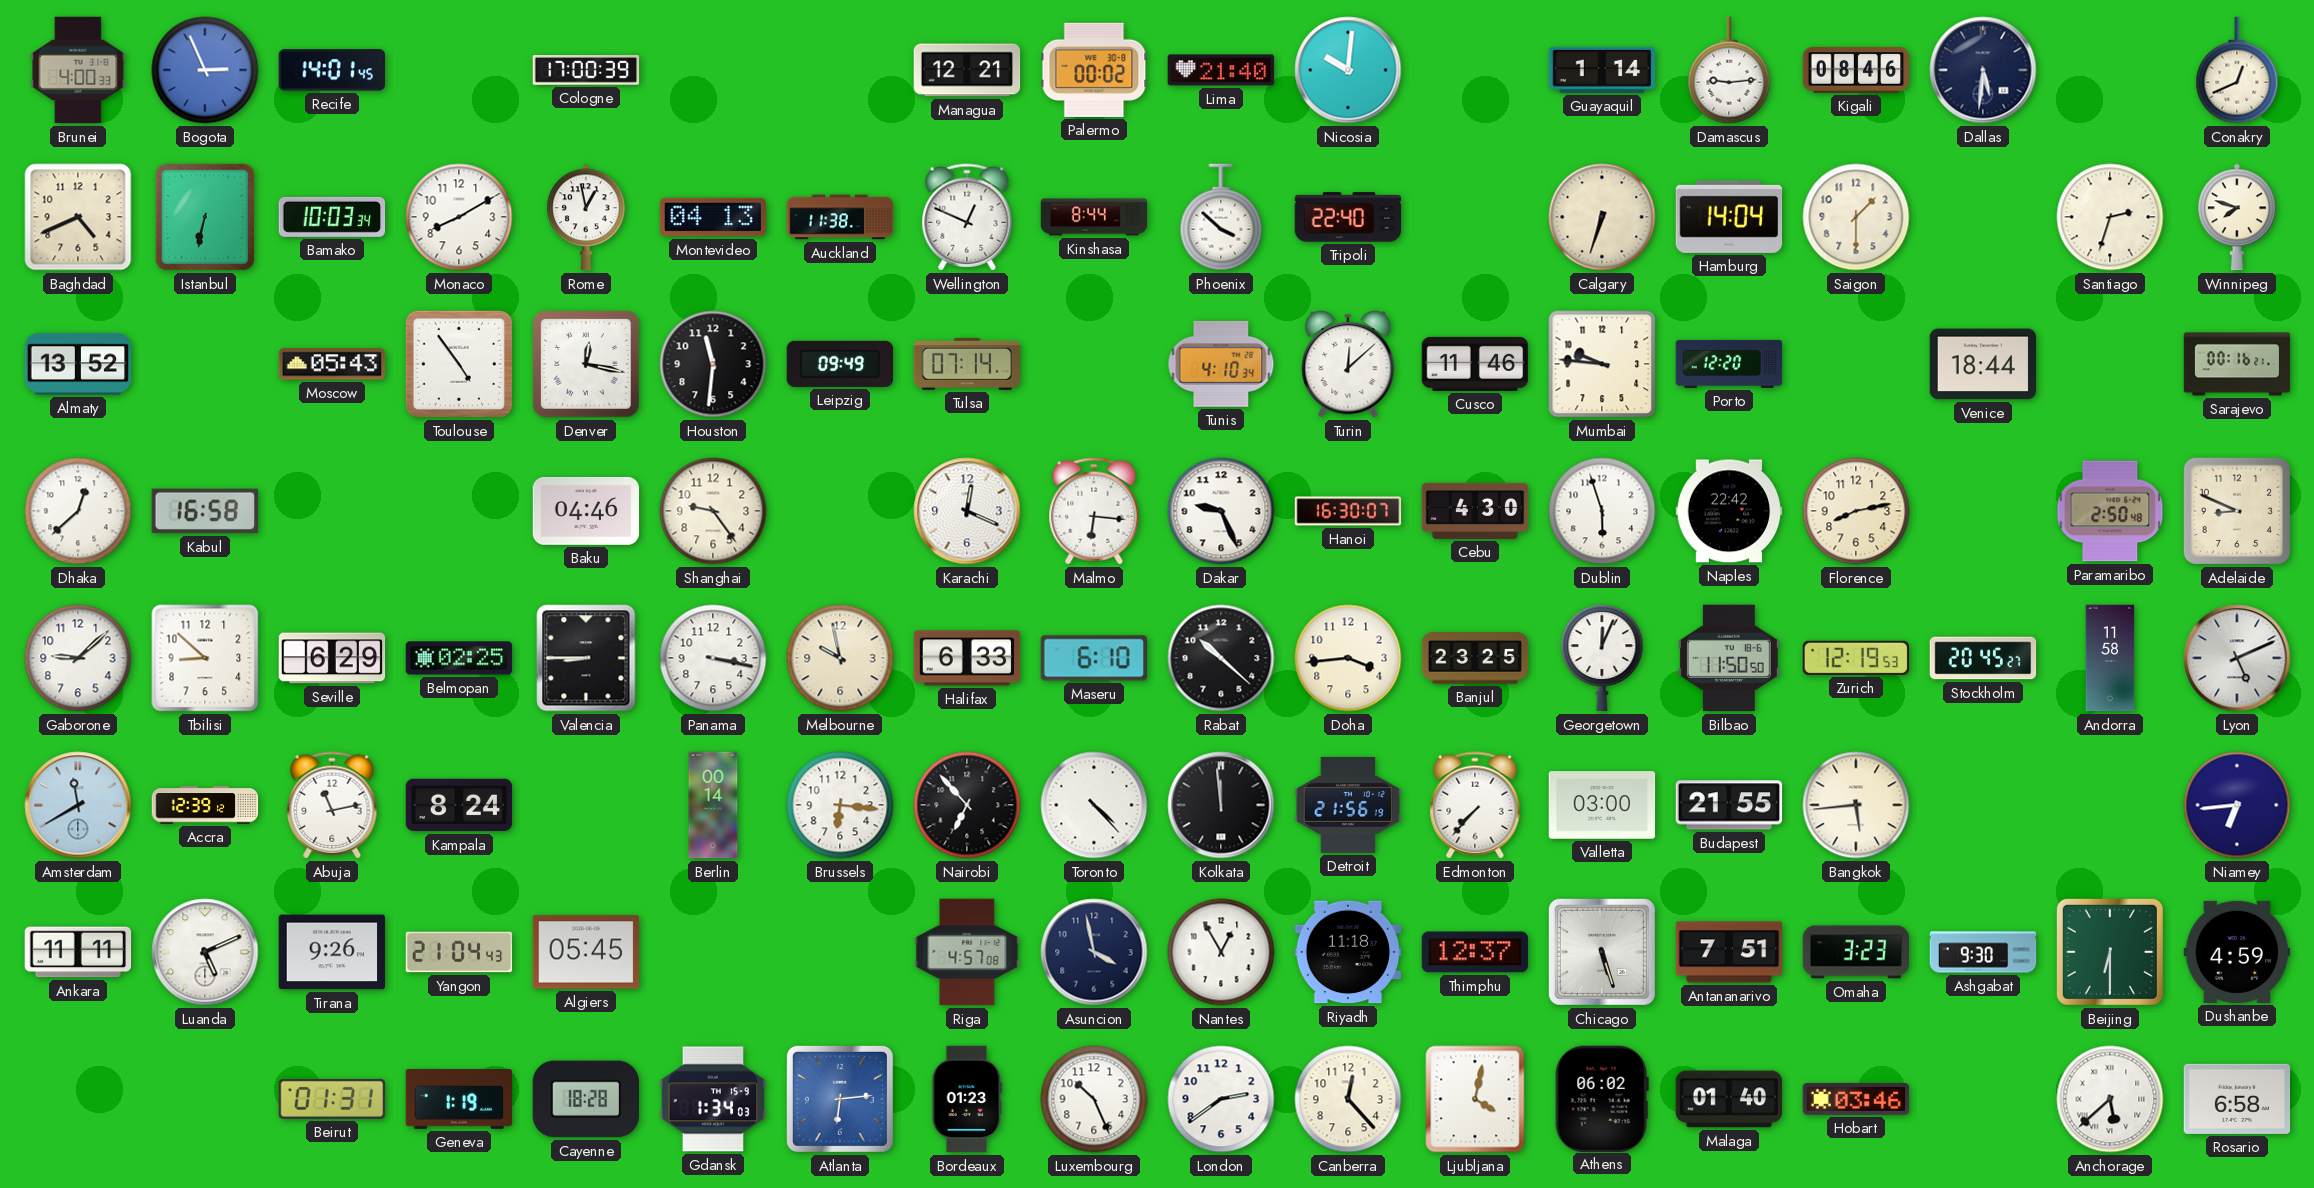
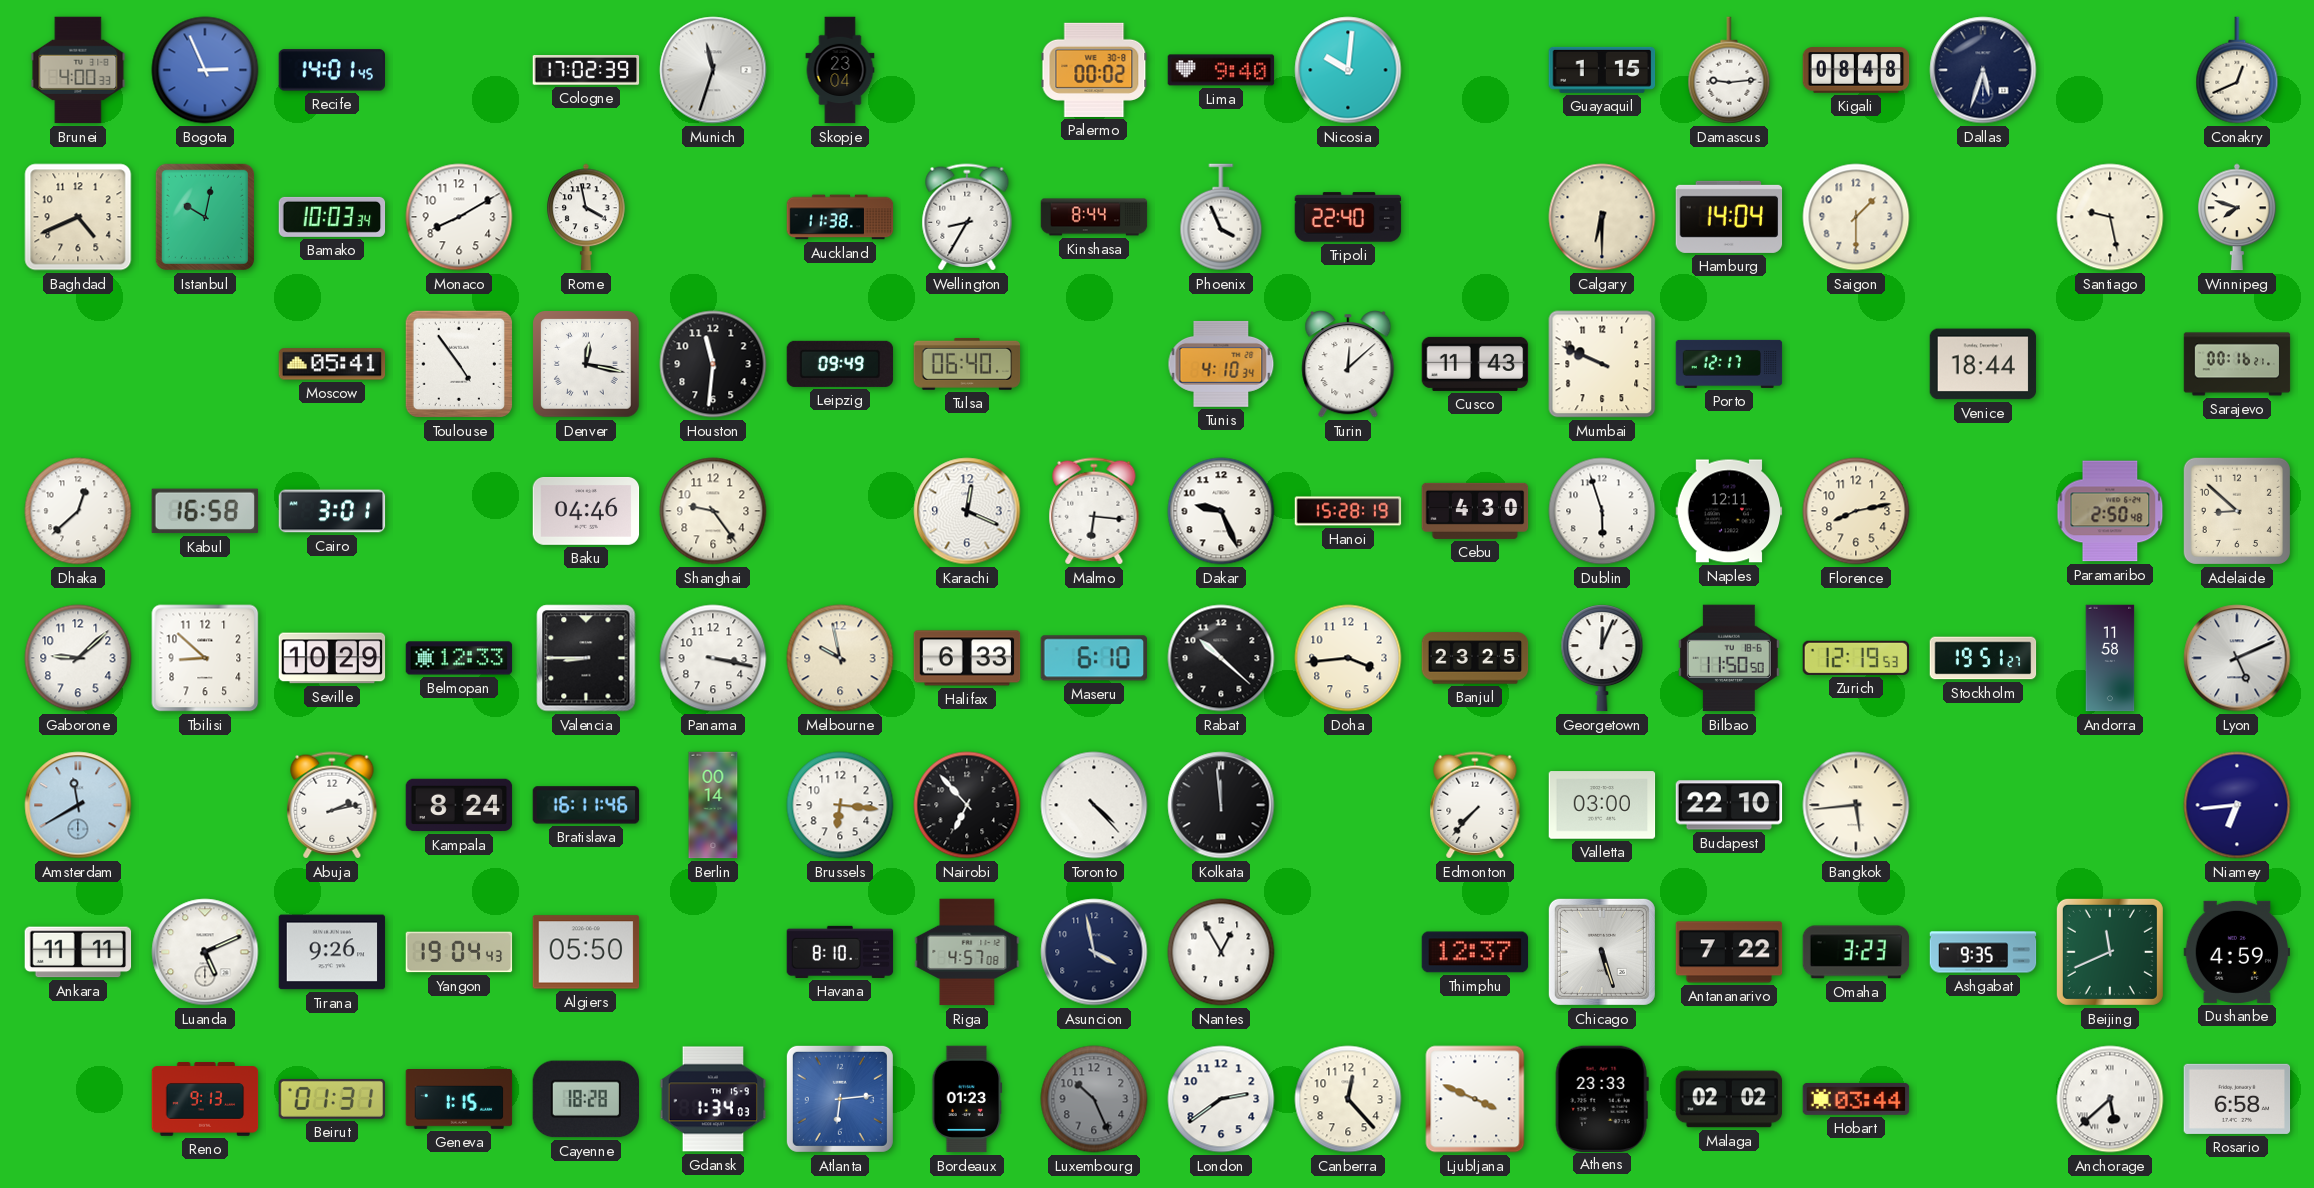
Cologne: 17:00 -> 17:02
Munich: none -> 11:33
Skopje: none -> 23:04
Managua: 12:21 -> none
Lima: 21:40 -> 9:40
Guayaquil: 1:14 -> 1:15
Kigali: 08:46 -> 08:48
Dallas: 5:31 -> 5:33
Istanbul: 6:32 -> 10:02
Rome: 12:58 -> 3:58
Montevideo: 04:13 -> none
Wellington: 12:49 -> 8:35
Phoenix: 3:52 -> 3:56
Calgary: 6:33 -> 6:30
Santiago: 2:33 -> 9:28
Almaty: 13:52 -> none
Moscow: 05:43 -> 05:41
Tulsa: 07:14 -> 06:40
Cusco: 11:46 -> 11:43
Mumbai: 9:46 -> 9:49
Porto: 12:20 -> 12:17
Cairo: none -> 3:01
Hanoi: 16:30 -> 15:28
Naples: 22:42 -> 12:11
Adelaide: 8:49 -> 8:52
Seville: 6:29 -> 10:29
Belmopan: 02:25 -> 12:33
Stockholm: 20:45 -> 19:51
Accra: 12:39 -> none
Abuja: 11:13 -> 2:13
Bratislava: none -> 16:11
Detroit: 21:56 -> none
Budapest: 21:55 -> 22:10
Yangon: 21:04 -> 19:04
Algiers: 05:45 -> 05:50
Havana: none -> 8:10
Riyadh: 11:18 -> none
Antananarivo: 7:51 -> 7:22
Ashgabat: 9:30 -> 9:35
Beijing: 6:30 -> 11:41
Reno: none -> 9:13
Geneva: 1:19 -> 1:15
Luxembourg dial: white -> grey
Ljubljana: 4:02 -> 3:49
Athens: 06:02 -> 23:33
Malaga: 01:40 -> 02:02
Hobart: 03:46 -> 03:44
